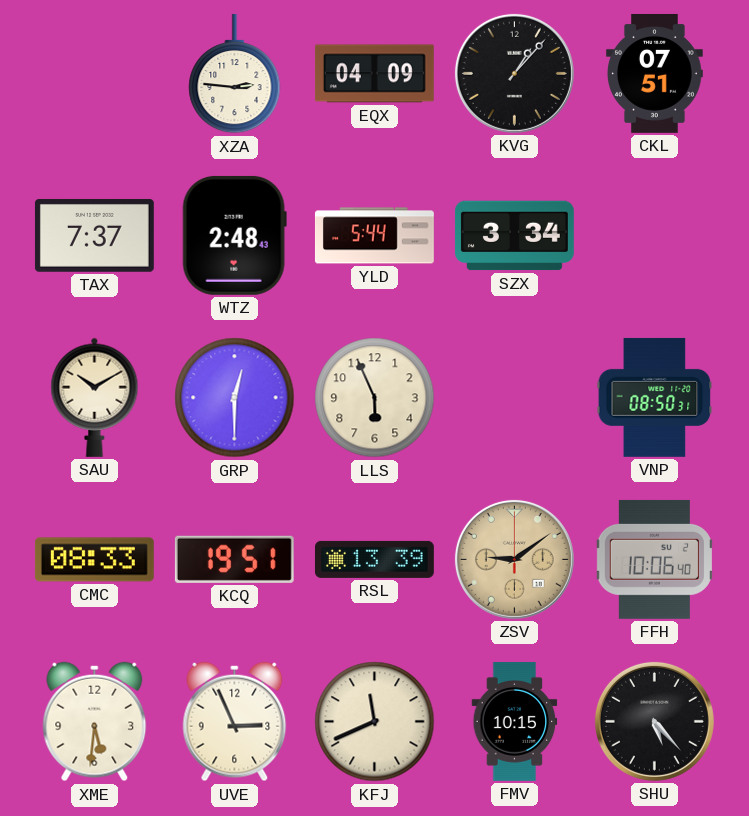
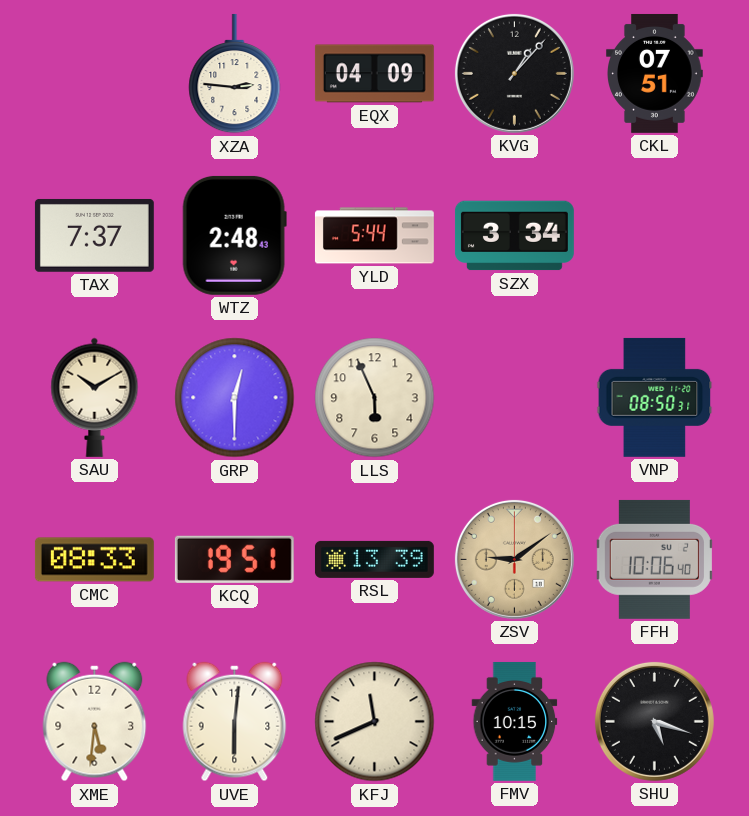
UVE: 2:56 -> 6:01
SHU: 5:23 -> 5:18
